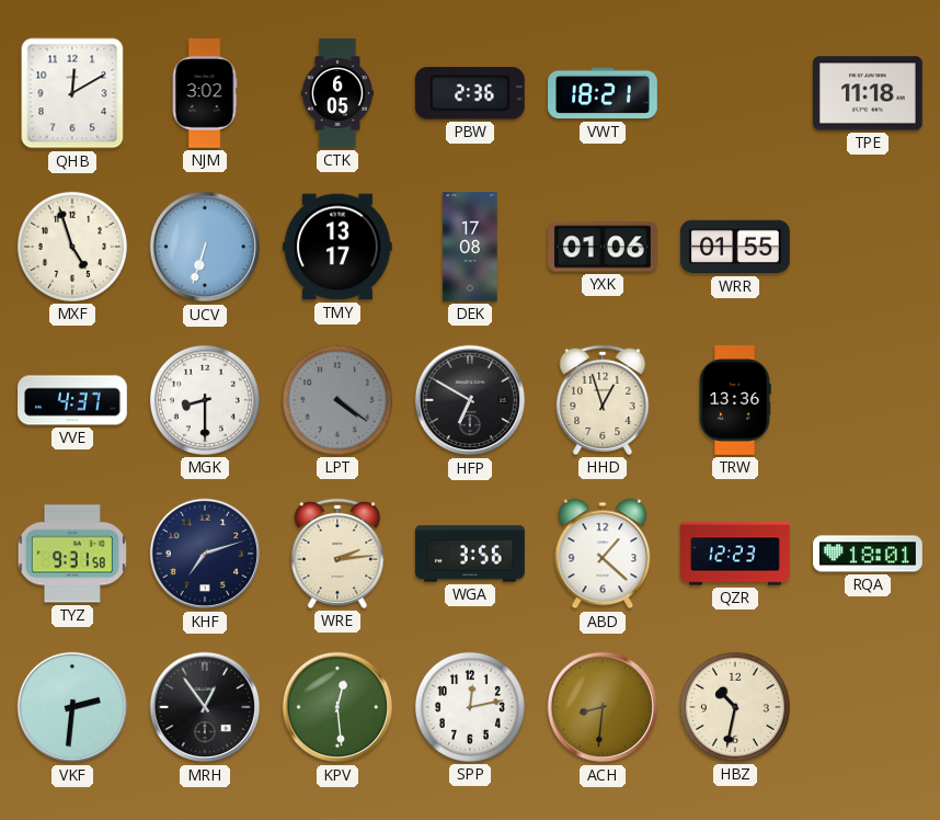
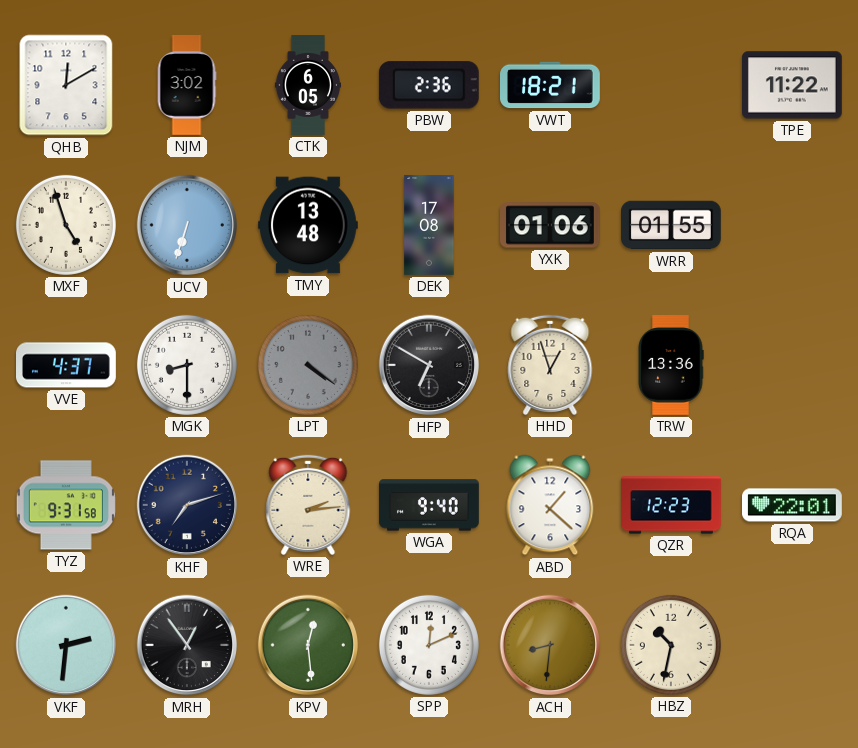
TPE: 11:18 -> 11:22
TMY: 13:17 -> 13:48
WGA: 3:56 -> 9:40
RQA: 18:01 -> 22:01
SPP: 12:13 -> 12:11
